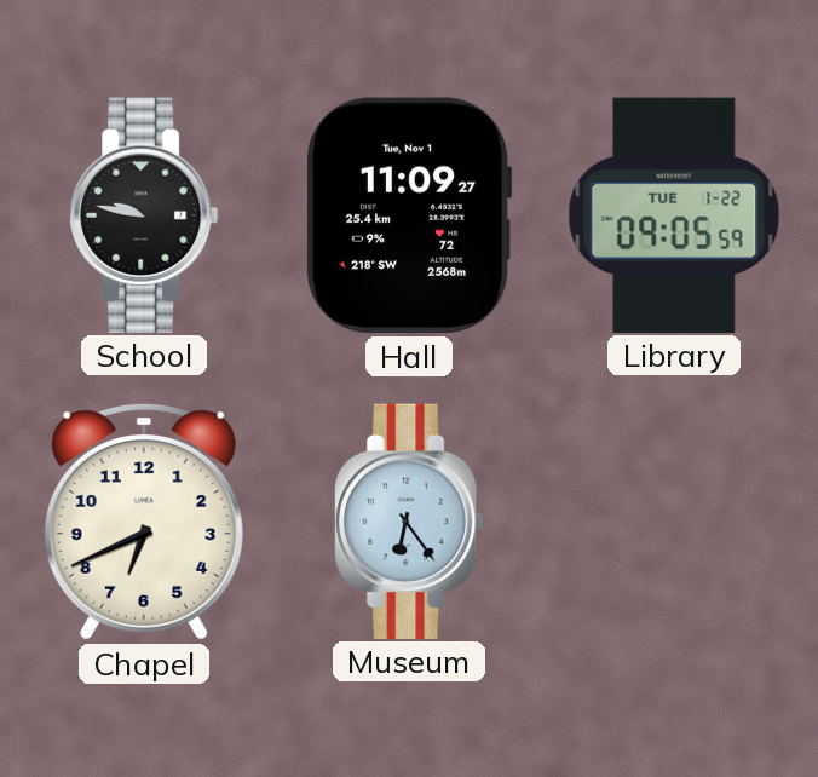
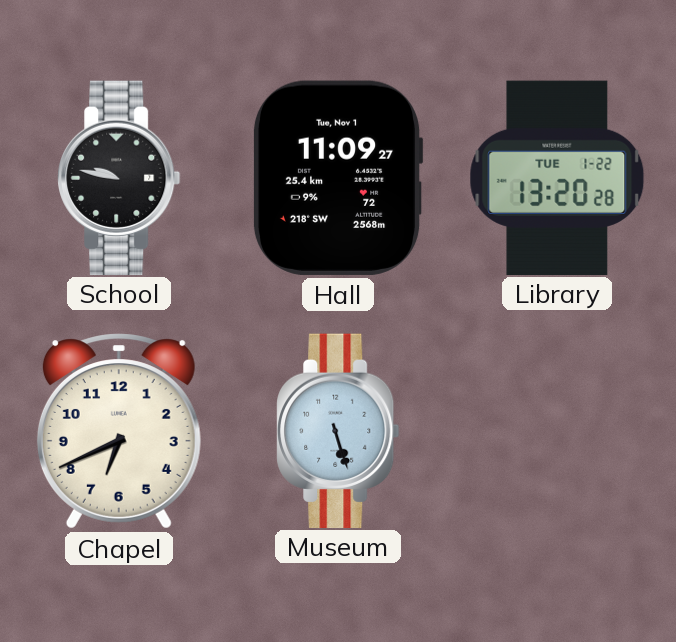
Library: 09:05 -> 13:20
Museum: 6:24 -> 5:27
